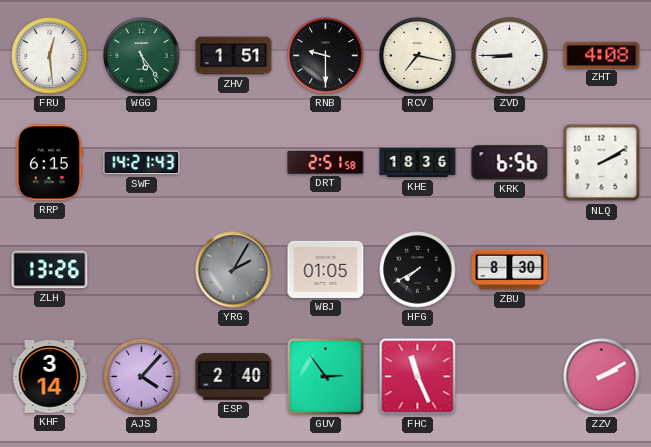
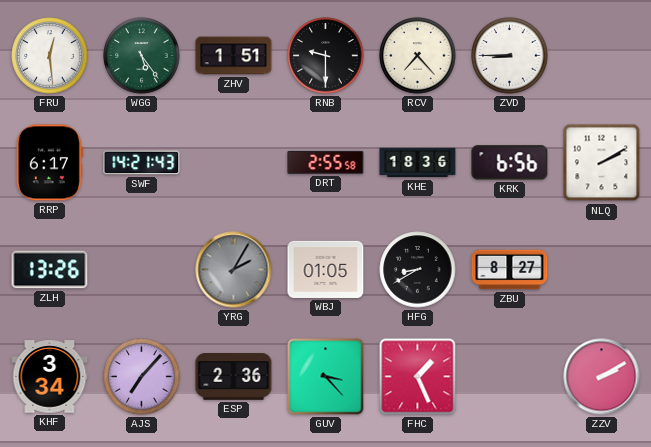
RCV: 7:17 -> 7:23
ZHT: 4:08 -> none
RRP: 6:15 -> 6:17
DRT: 2:51 -> 2:55
HFG: 7:40 -> 8:40
ZBU: 8:30 -> 8:27
KHF: 3:14 -> 3:34
AJS: 4:07 -> 7:07
ESP: 2:40 -> 2:36
GUV: 2:54 -> 3:23
FHC: 11:26 -> 1:26
